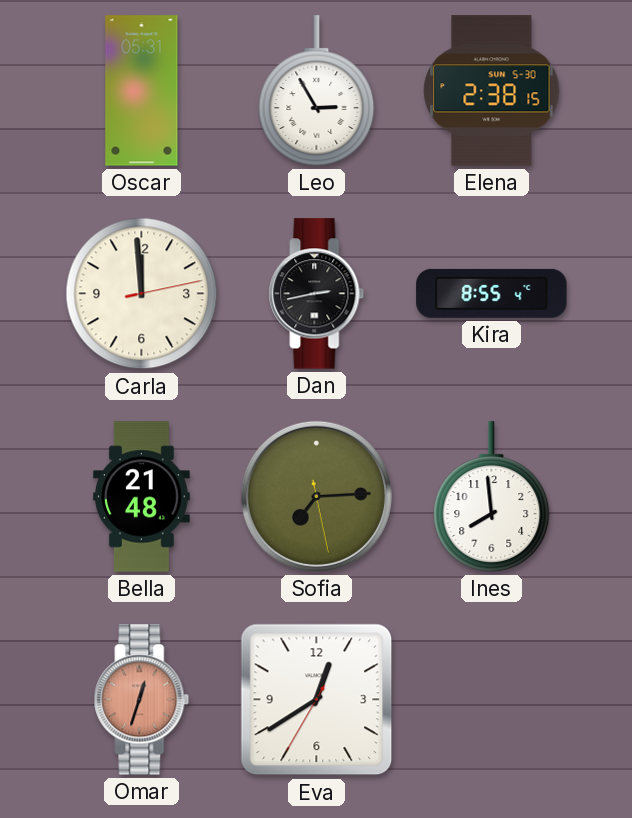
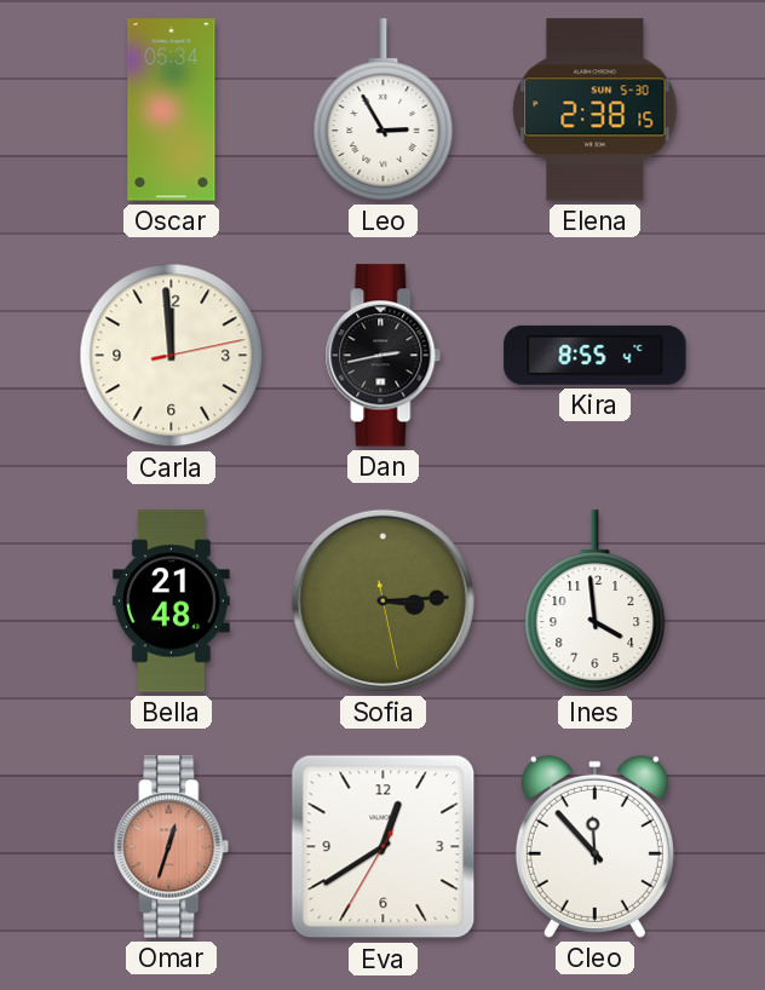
Oscar: 05:31 -> 05:34
Sofia: 7:14 -> 3:14
Ines: 7:59 -> 3:59
Cleo: none -> 11:53
